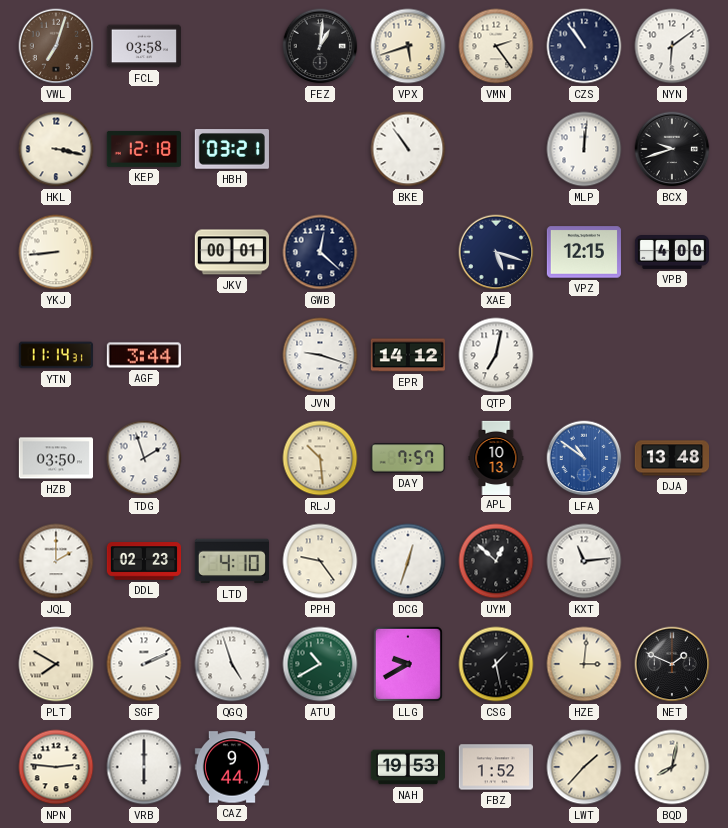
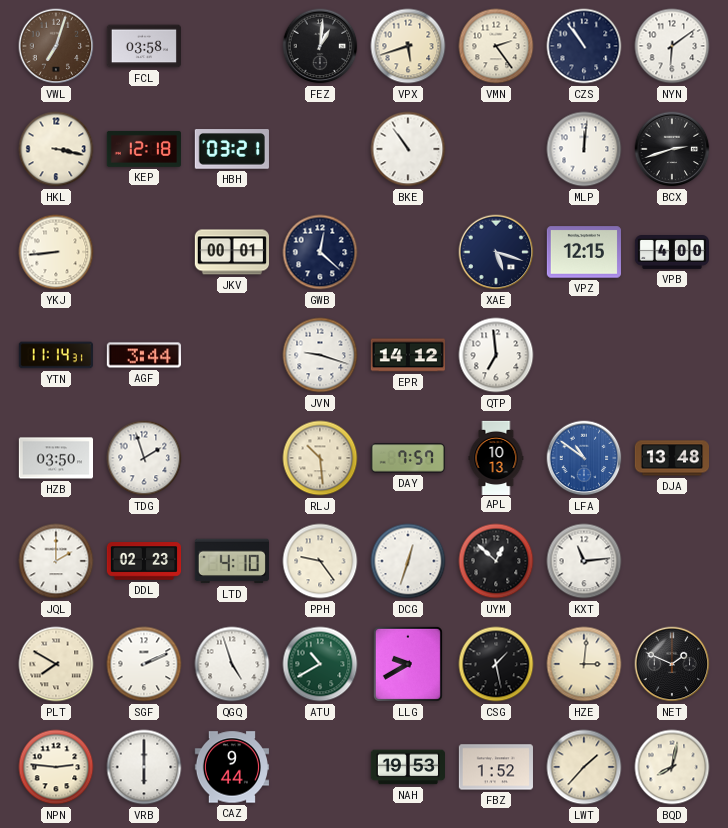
BCX: 9:42 -> 2:42
QTP: 7:02 -> 6:59
